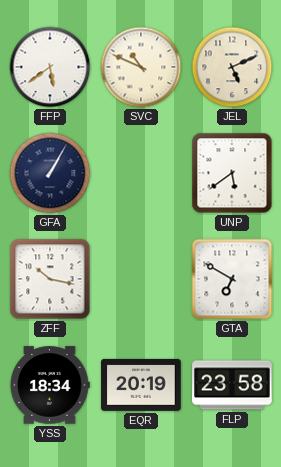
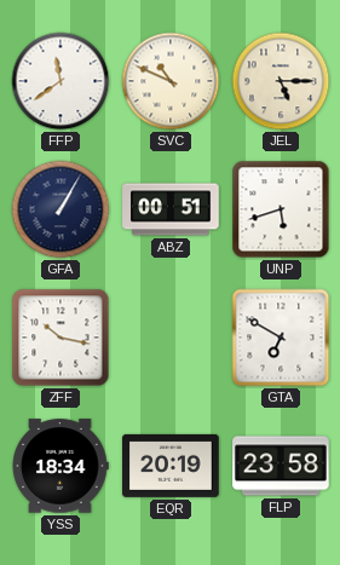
FFP: 5:39 -> 11:39
JEL: 5:11 -> 5:15
ABZ: none -> 00:51
UNP: 5:39 -> 5:42
